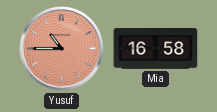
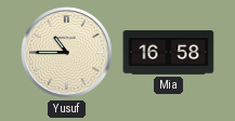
Yusuf dial: salmon -> cream
